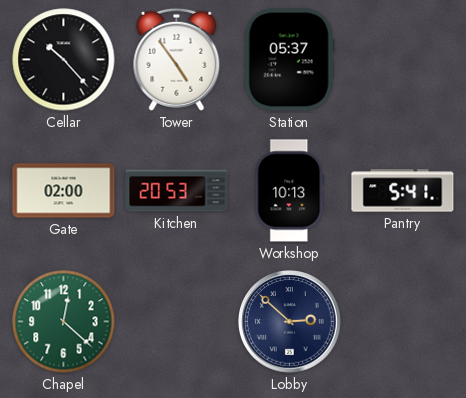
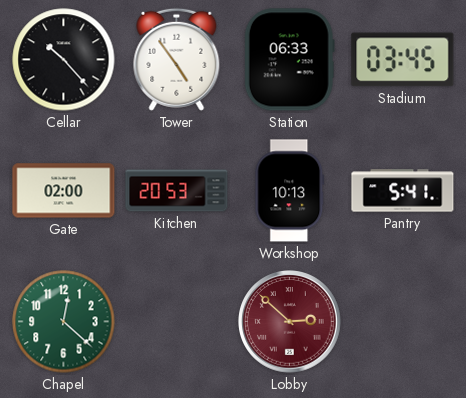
Station: 05:37 -> 06:33
Stadium: none -> 03:45
Lobby dial: navy -> burgundy
